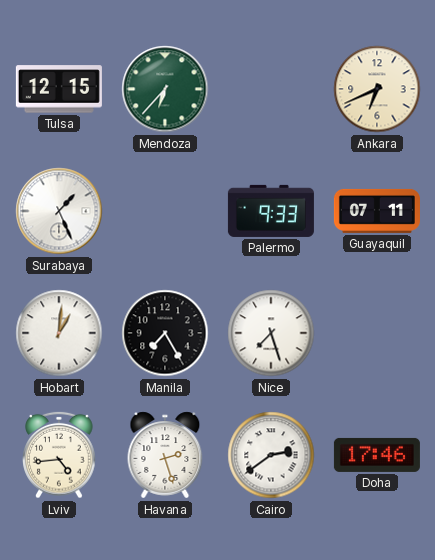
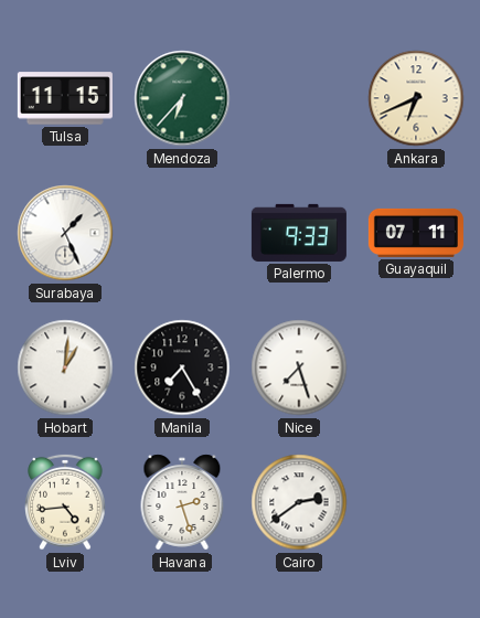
Tulsa: 12:15 -> 11:15
Doha: 17:46 -> none
